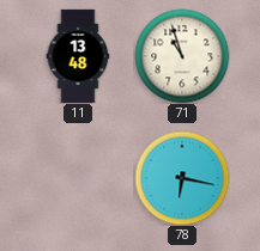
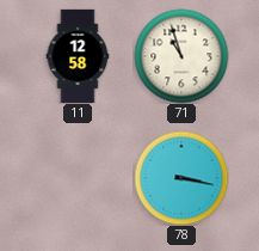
11: 13:48 -> 12:58
78: 6:17 -> 3:17
